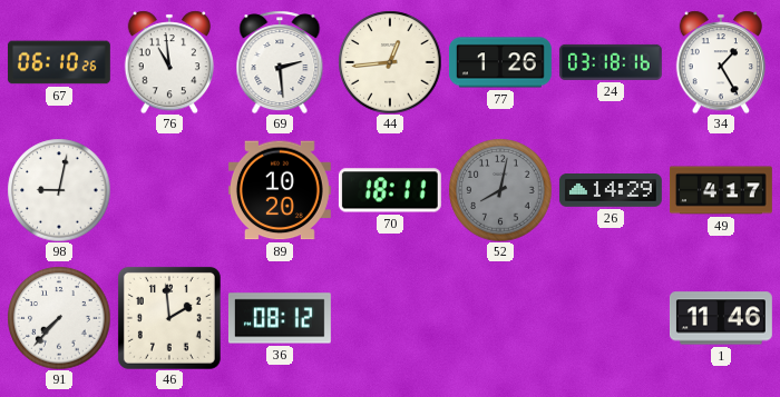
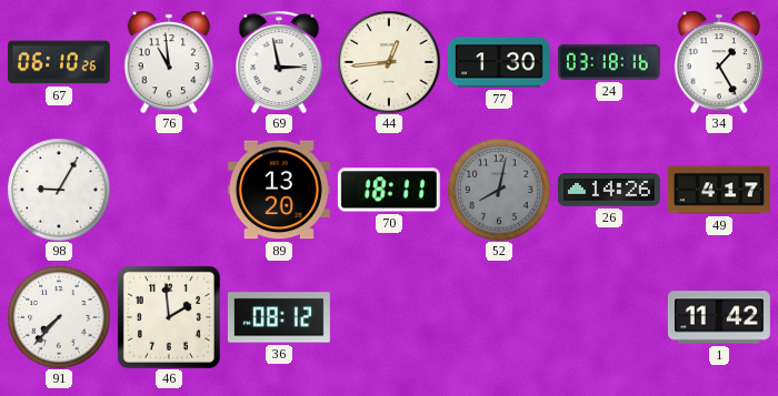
69: 2:29 -> 2:58
77: 1:26 -> 1:30
98: 9:02 -> 9:05
89: 10:20 -> 13:20
26: 14:29 -> 14:26
1: 11:46 -> 11:42
